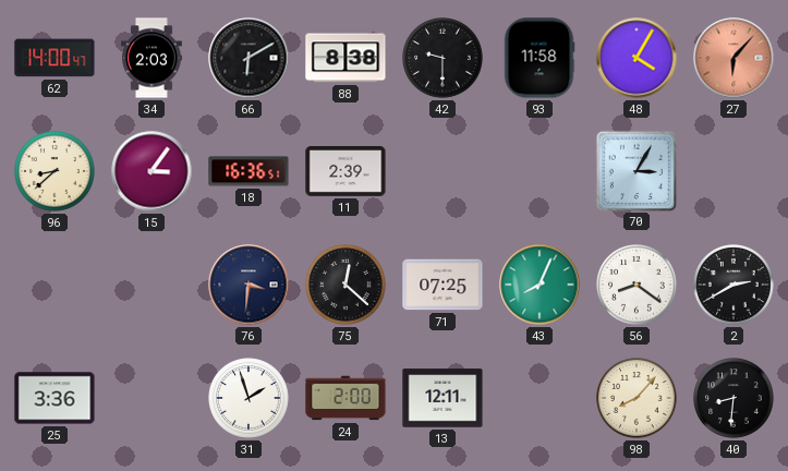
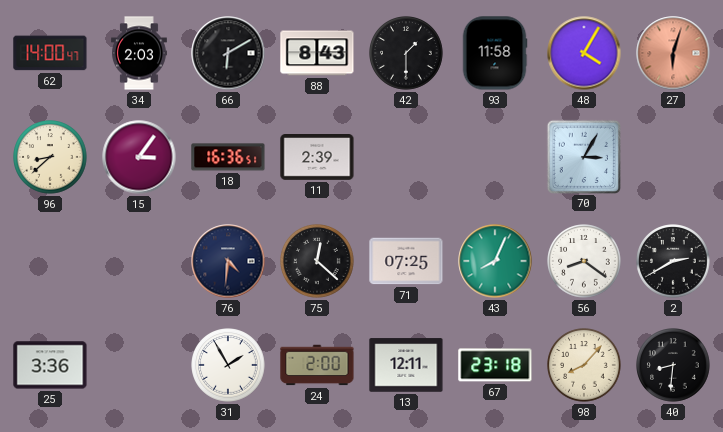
88: 8:38 -> 8:43
42: 9:30 -> 1:30
27: 6:07 -> 6:03
76: 3:31 -> 4:31
31: 1:57 -> 1:55
67: none -> 23:18
